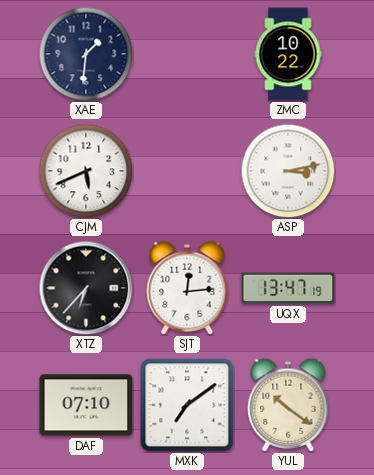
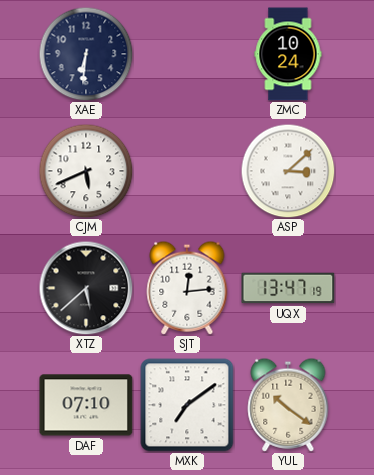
XAE: 1:31 -> 6:31
ZMC: 10:22 -> 10:24
ASP: 3:13 -> 3:08
XTZ: 6:37 -> 5:38
